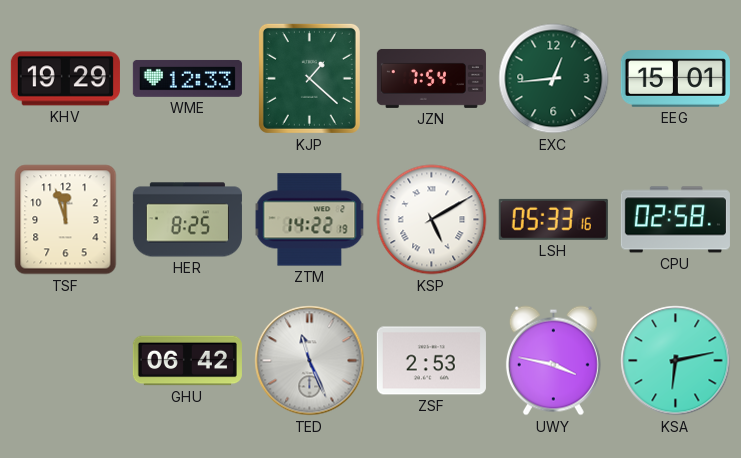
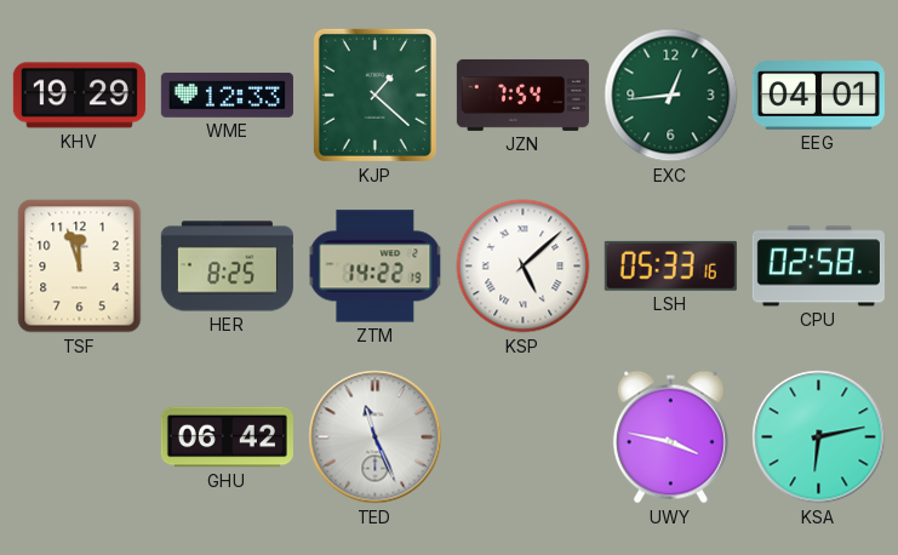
EEG: 15:01 -> 04:01
KSP: 5:10 -> 5:08
ZSF: 2:53 -> none
